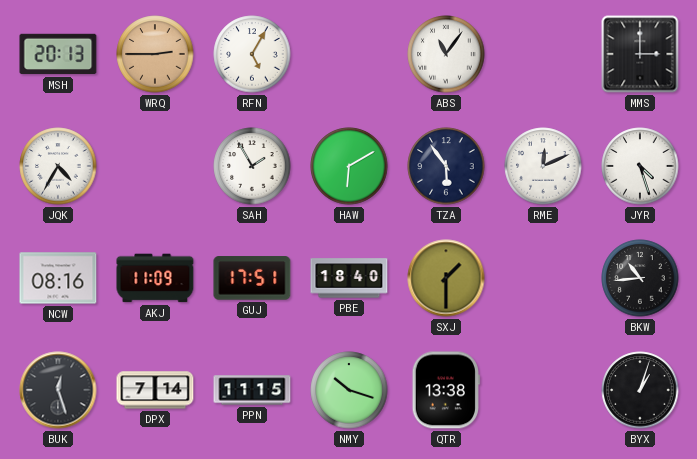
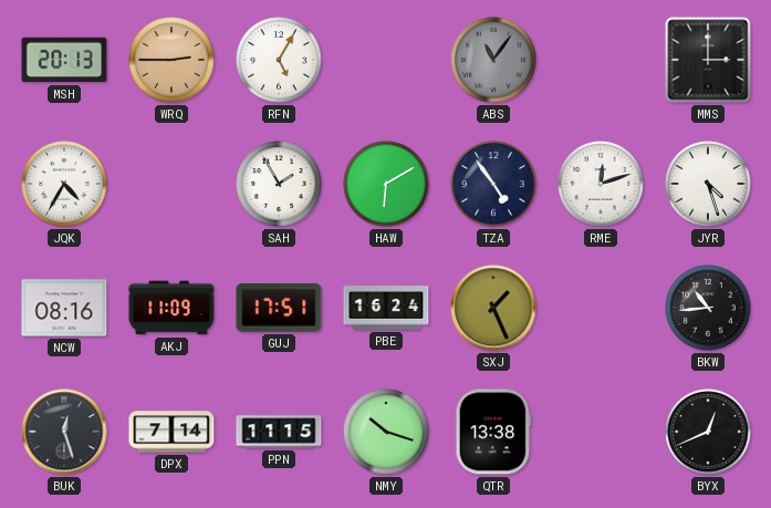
ABS dial: white -> grey
TZA: 5:54 -> 4:54
RME: 12:11 -> 12:12
PBE: 18:40 -> 16:24
SXJ: 1:30 -> 1:26
BYX: 1:03 -> 12:41
